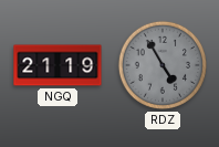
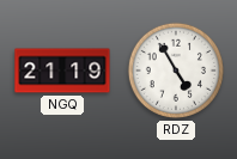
RDZ dial: grey -> white
